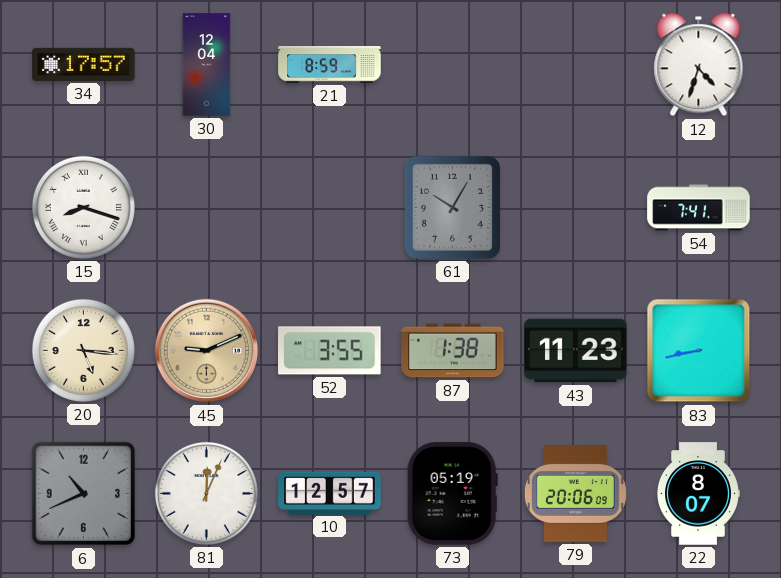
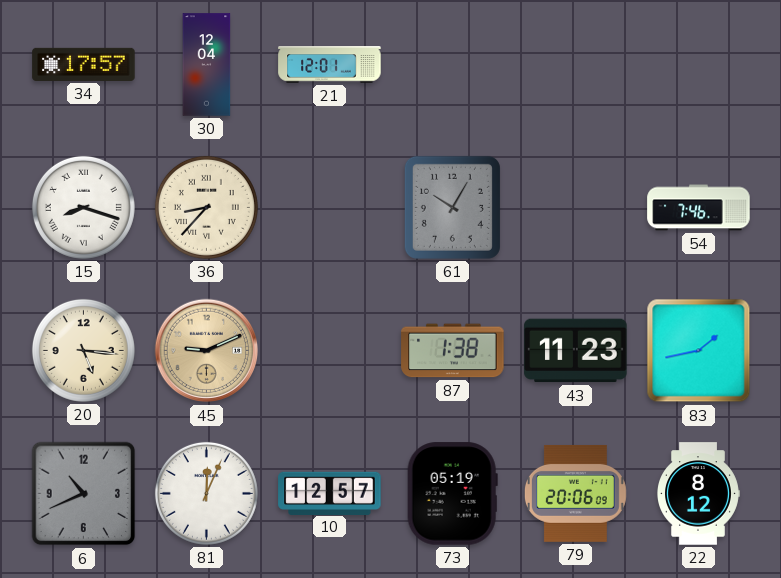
21: 8:59 -> 12:01
12: 4:33 -> none
36: none -> 8:37
54: 7:41 -> 7:46
52: 3:55 -> none
83: 8:43 -> 1:43
22: 8:07 -> 8:12
